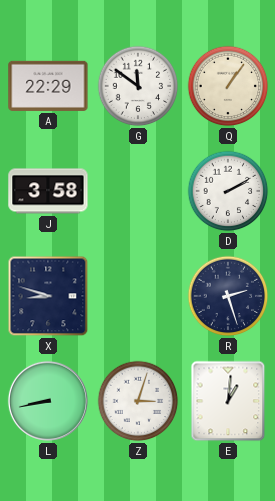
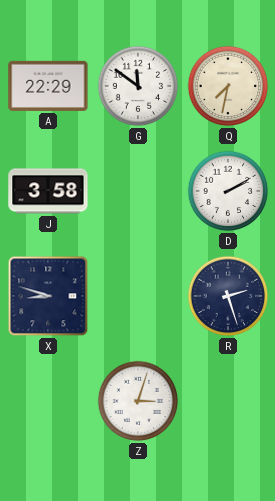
Q: 1:06 -> 7:32
L: 8:43 -> none
E: 1:01 -> none
